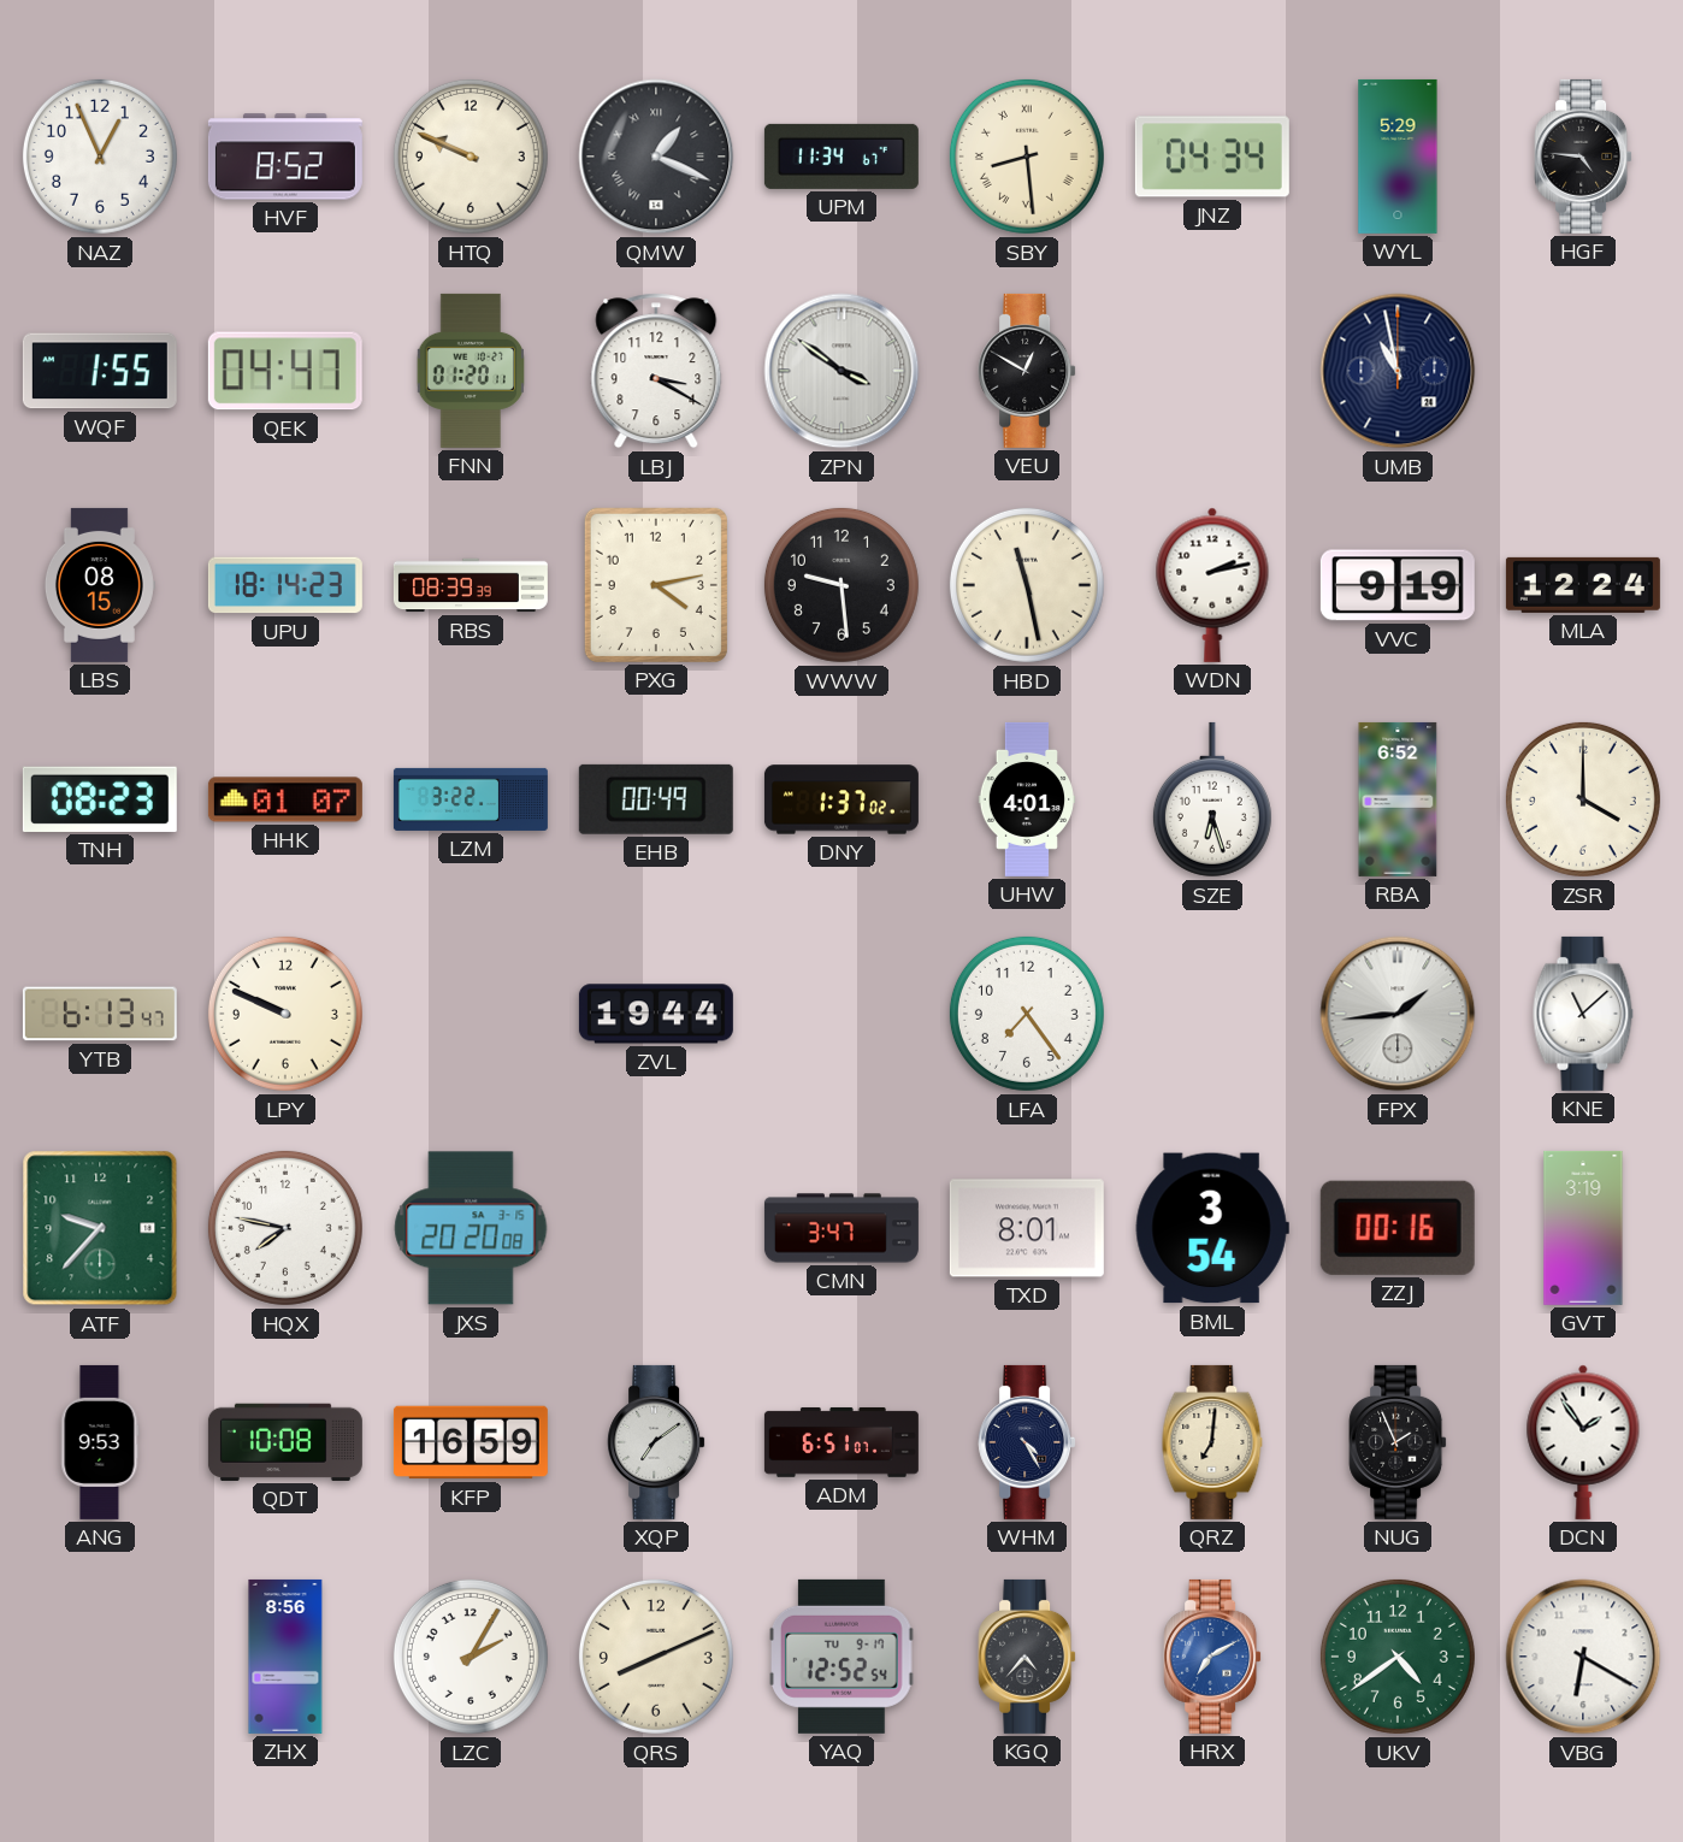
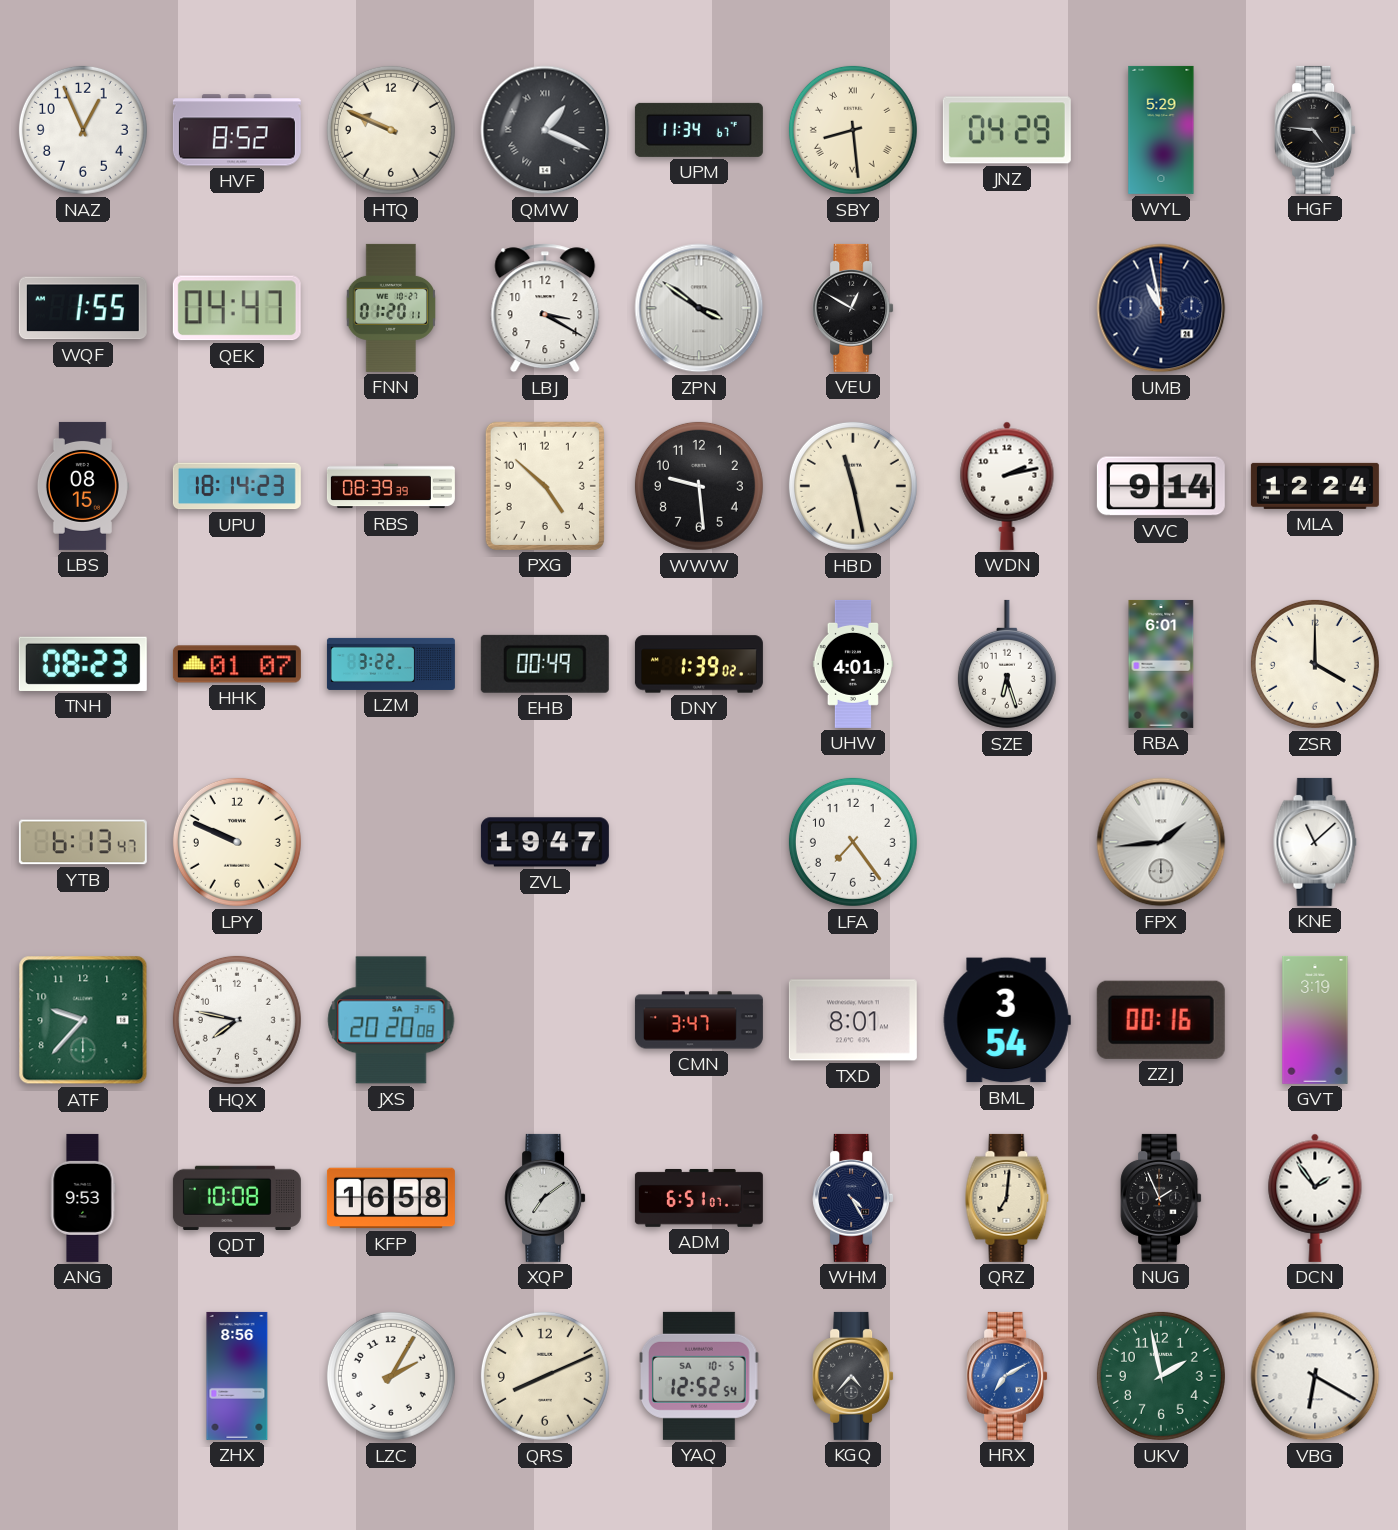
JNZ: 04:34 -> 04:29
PXG: 4:13 -> 4:52
VVC: 9:19 -> 9:14
DNY: 1:37 -> 1:39
RBA: 6:52 -> 6:01
ZVL: 19:44 -> 19:47
KFP: 16:59 -> 16:58
YAQ date: TU 9-17 -> SA 10-5
UKV: 4:39 -> 1:58
